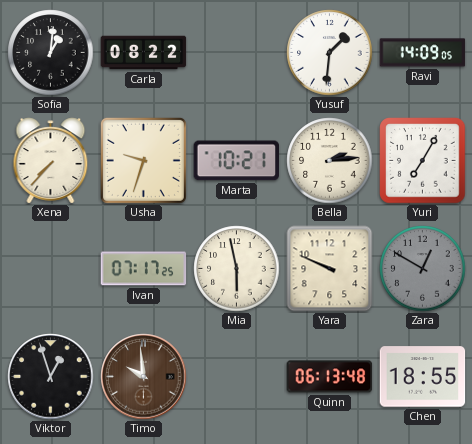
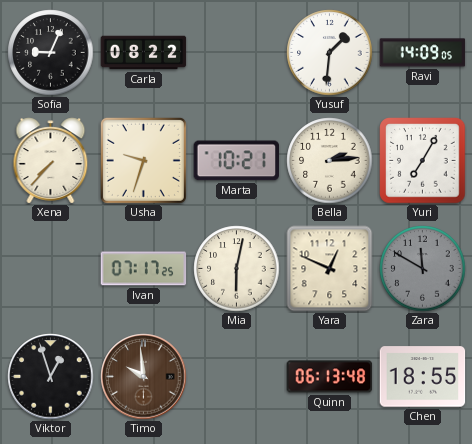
Sofia: 1:01 -> 9:04
Mia: 5:58 -> 6:02
Yara: 9:49 -> 12:49
Zara: 12:50 -> 11:50
